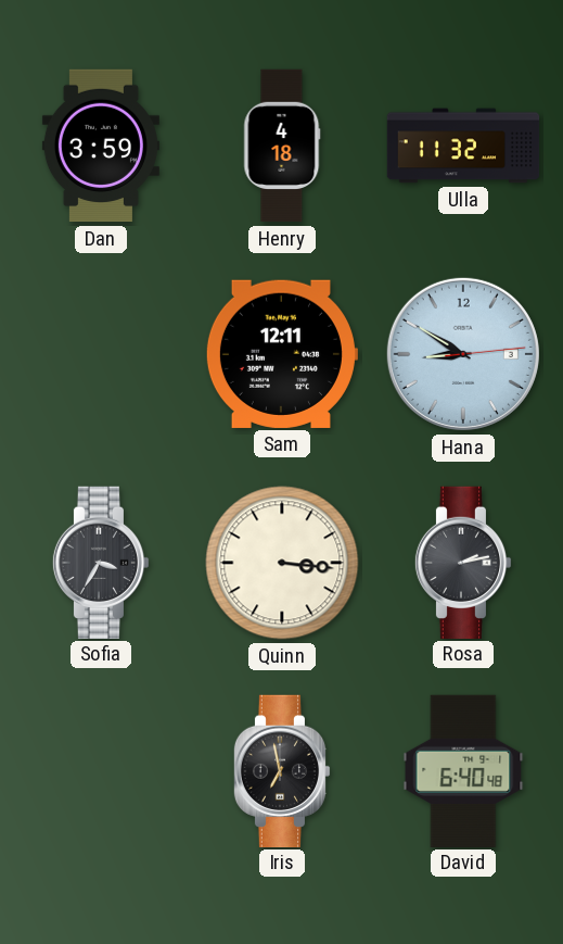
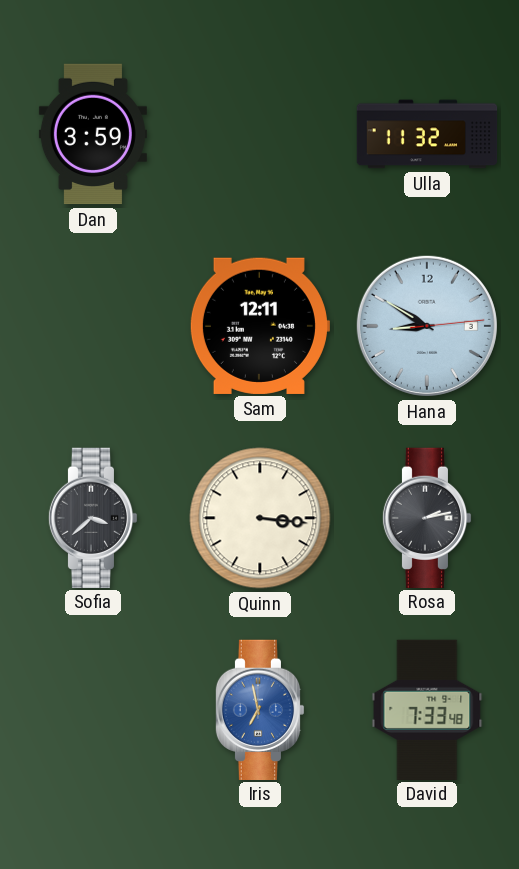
Henry: 4:18 -> none
Sofia: 3:35 -> 3:38
Iris dial: black -> blue
David: 6:40 -> 7:33
